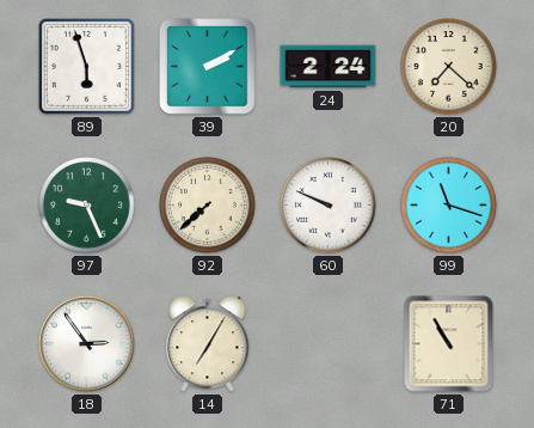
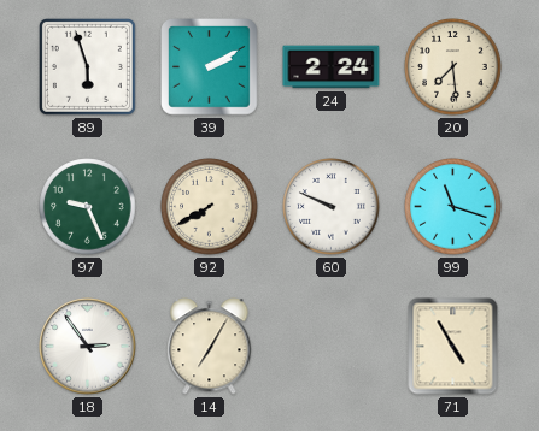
20: 7:22 -> 7:29
92: 7:38 -> 7:40
71: 10:55 -> 4:55
